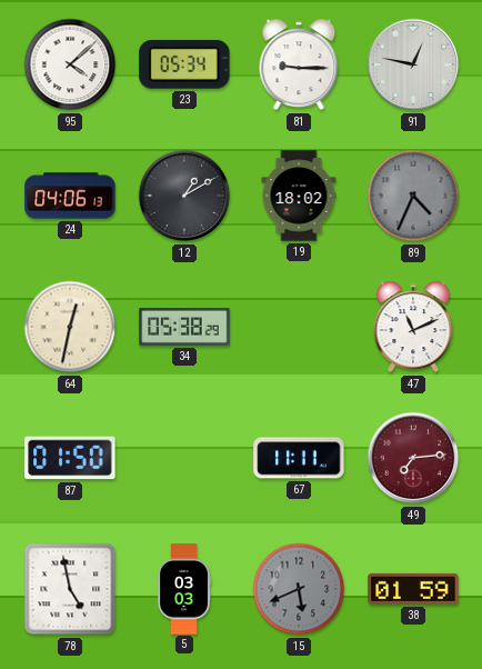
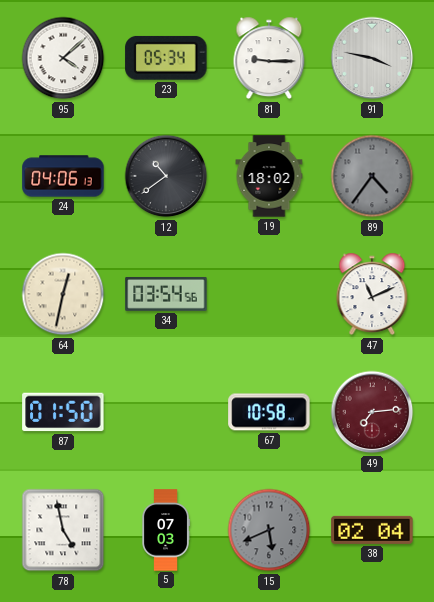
91: 12:47 -> 3:47
12: 1:10 -> 10:39
89: 4:34 -> 4:36
34: 05:38 -> 03:54
67: 11:11 -> 10:58
5: 03:03 -> 07:03
38: 01:59 -> 02:04
